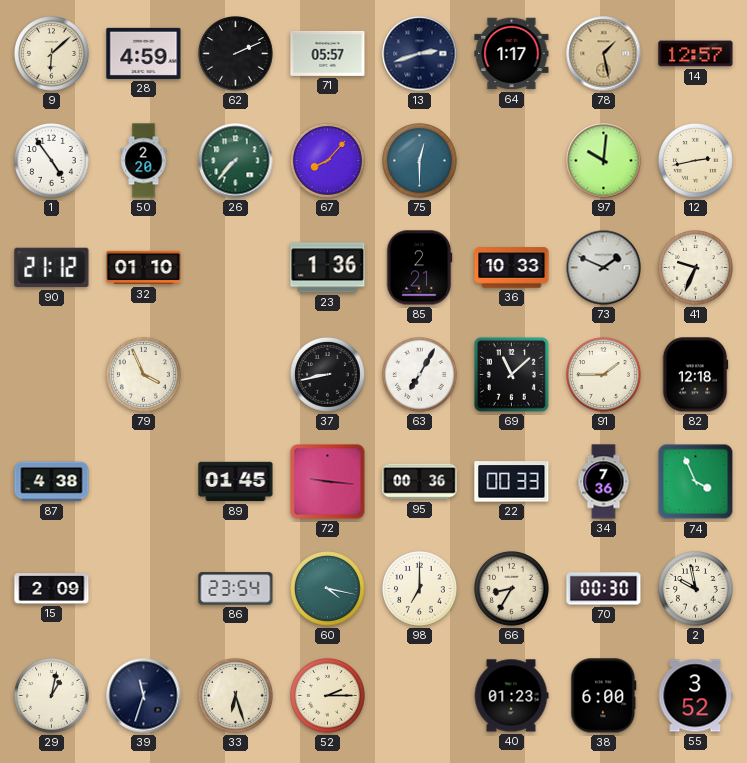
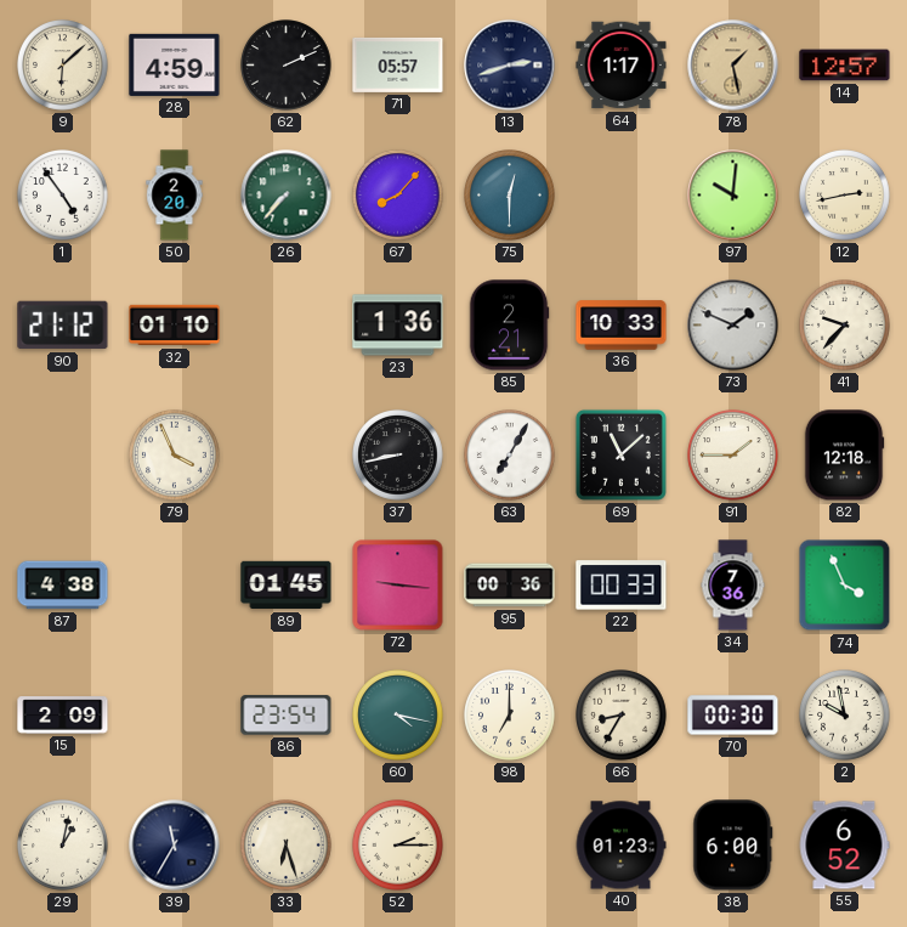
41: 9:34 -> 9:37
39: 11:33 -> 11:35
55: 3:52 -> 6:52
